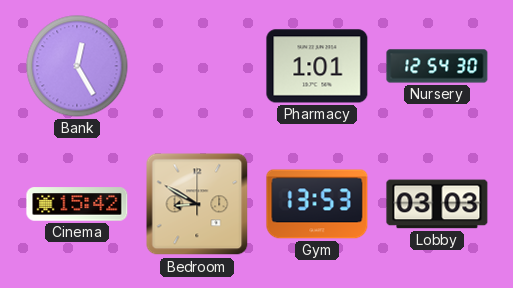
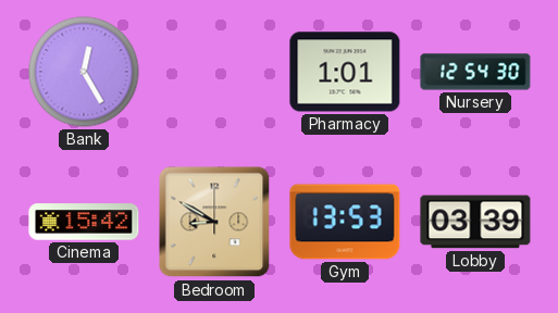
Lobby: 03:03 -> 03:39
